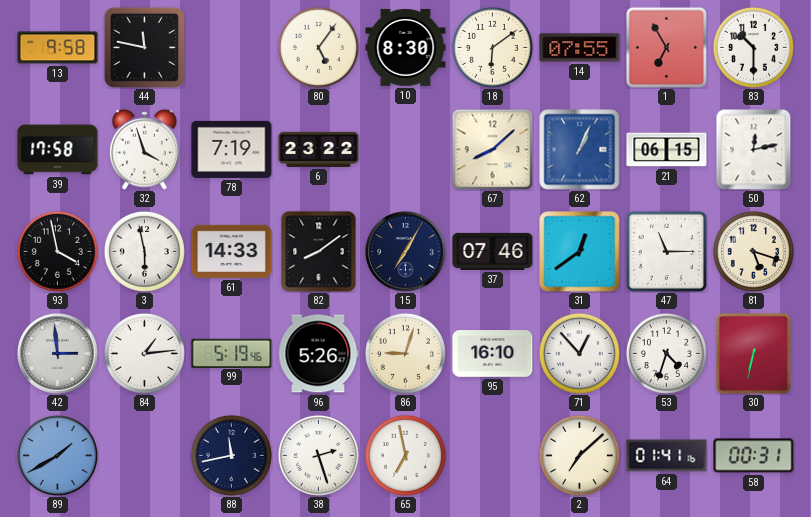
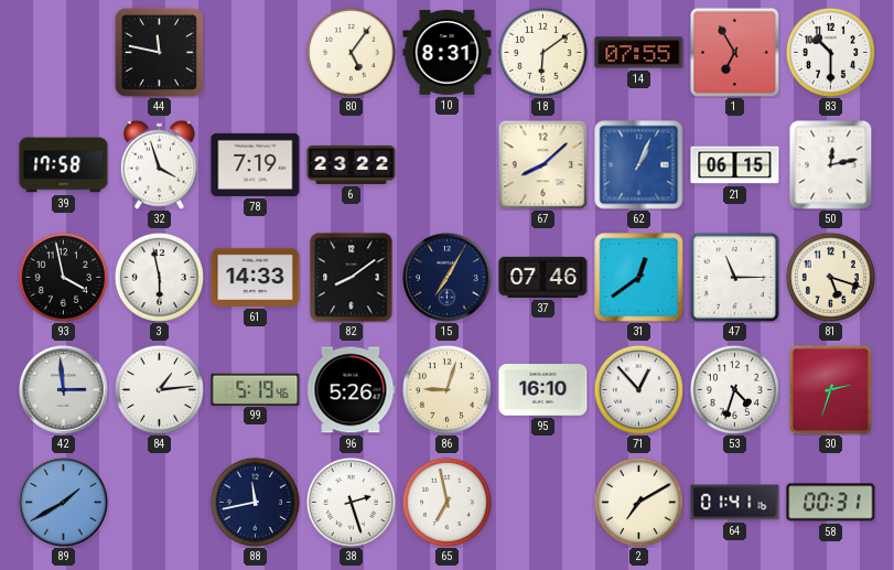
13: 9:58 -> none
10: 8:30 -> 8:31
30: 6:32 -> 2:33
2: 7:08 -> 7:10
